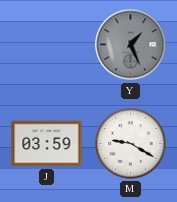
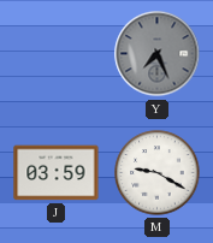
Y: 1:26 -> 7:26
